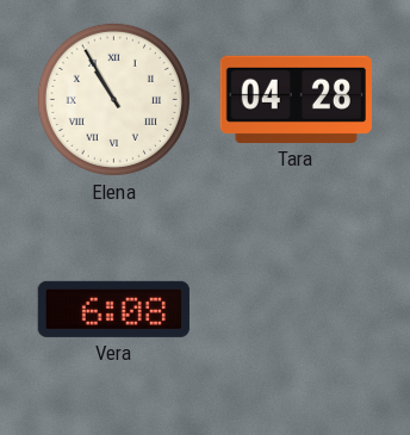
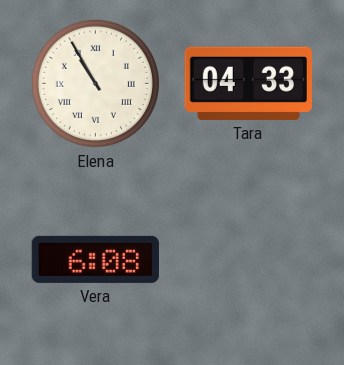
Tara: 04:28 -> 04:33
